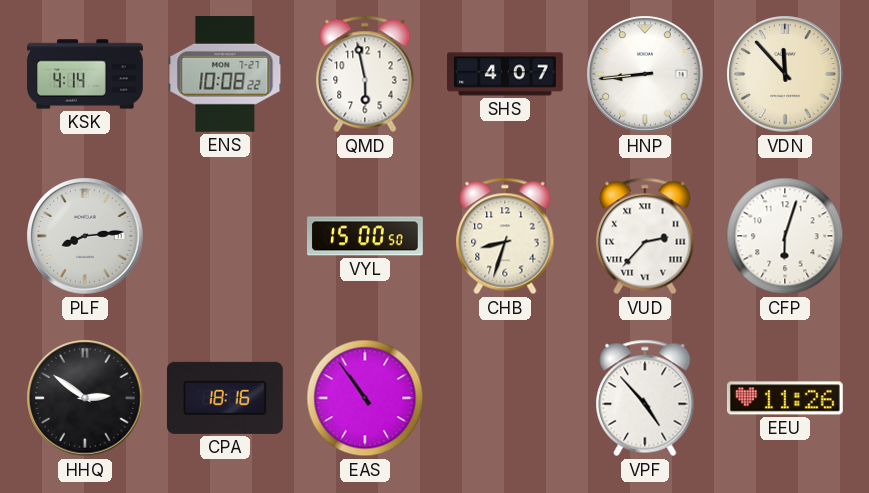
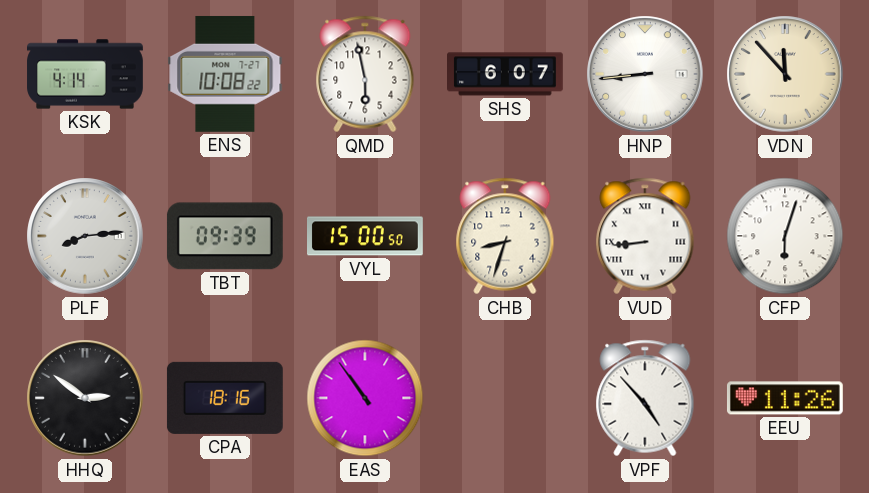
SHS: 4:07 -> 6:07
TBT: none -> 09:39
VUD: 2:37 -> 8:44
